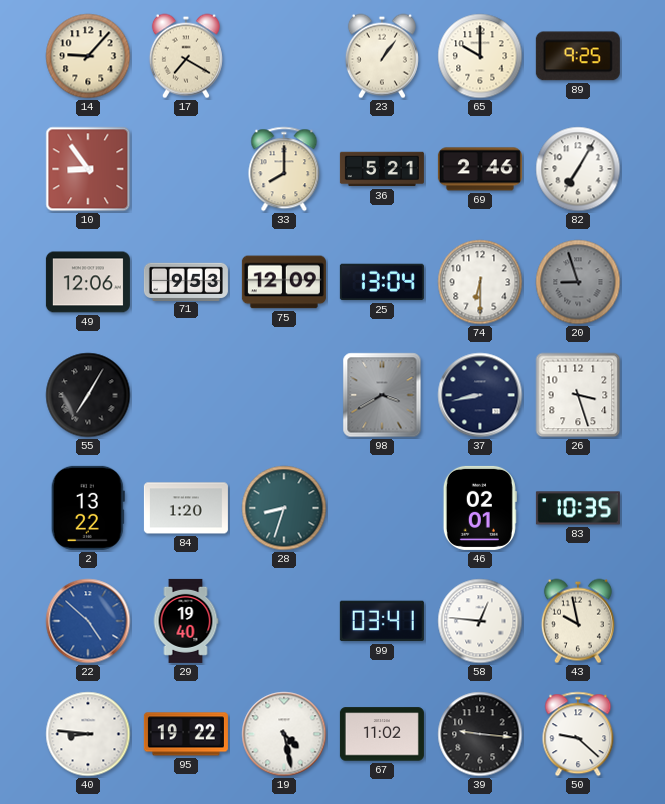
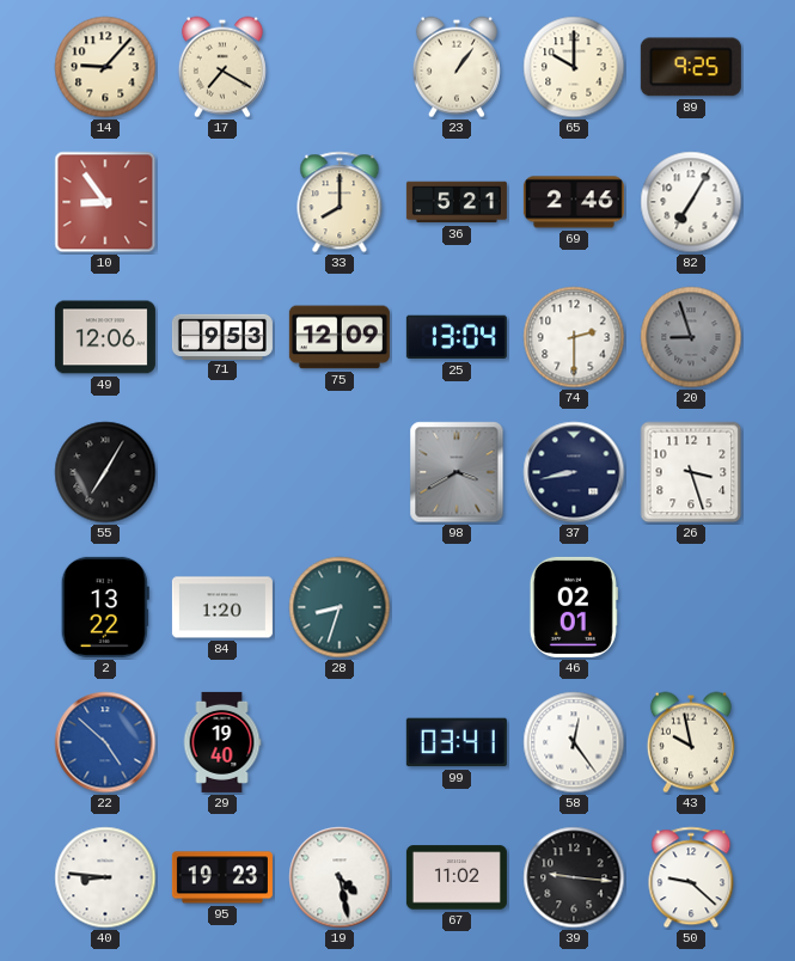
74: 6:30 -> 2:30
83: 10:35 -> none
58: 12:46 -> 12:24
95: 19:22 -> 19:23
